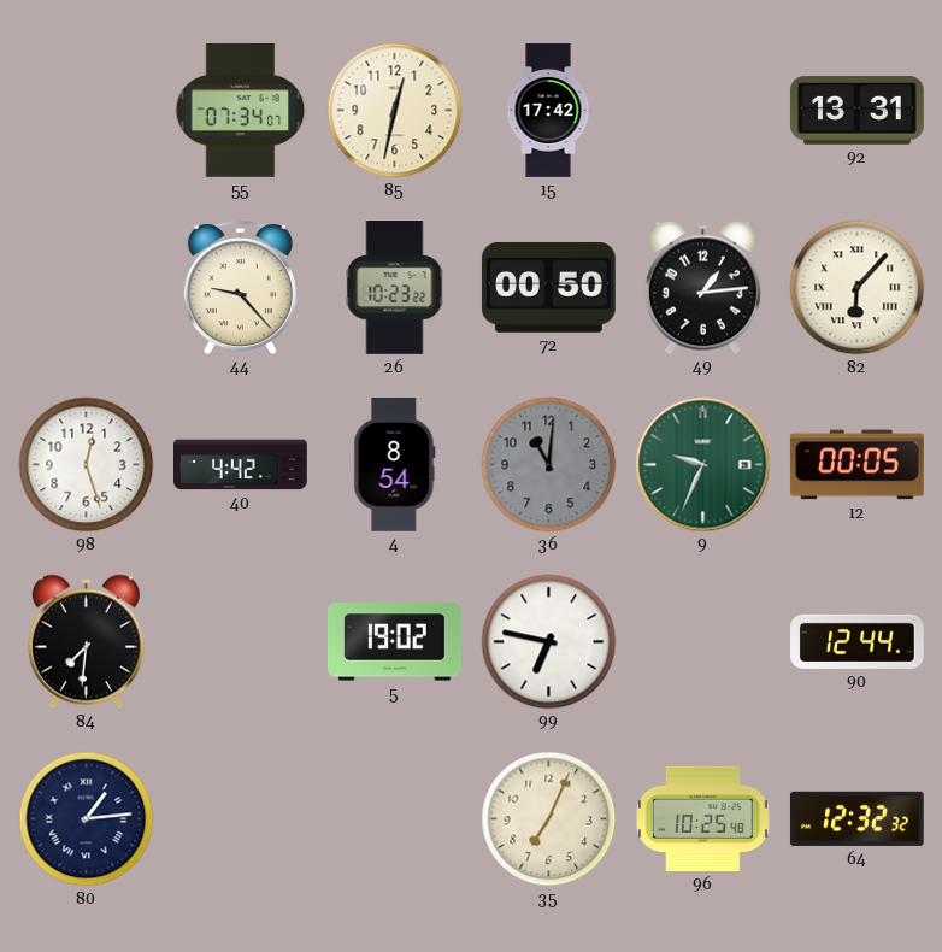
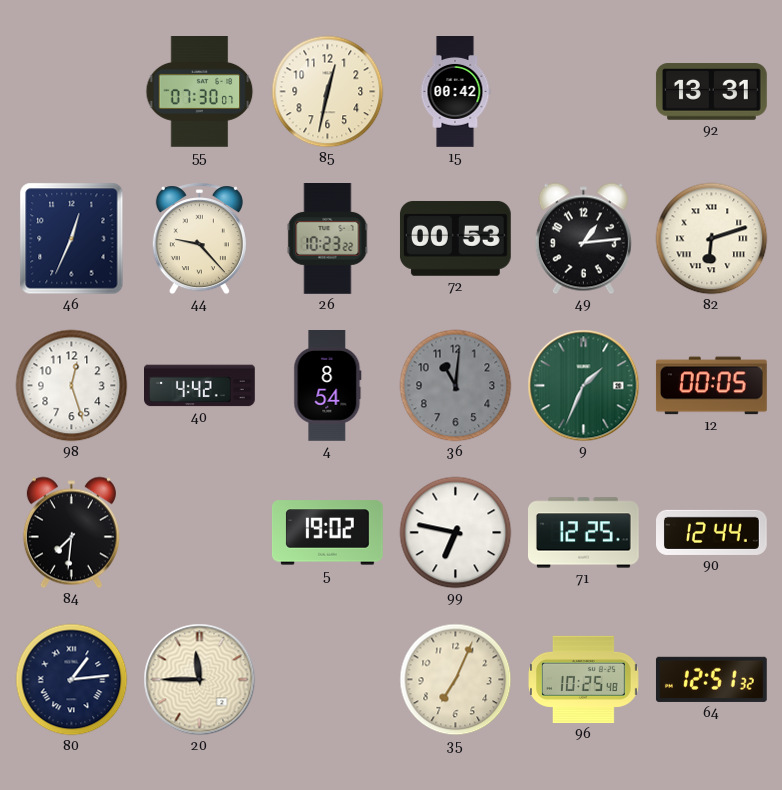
55: 07:34 -> 07:30
15: 17:42 -> 00:42
46: none -> 12:34
72: 00:50 -> 00:53
82: 6:07 -> 6:12
9: 9:34 -> 1:34
71: none -> 12:25
20: none -> 11:45
64: 12:32 -> 12:51
